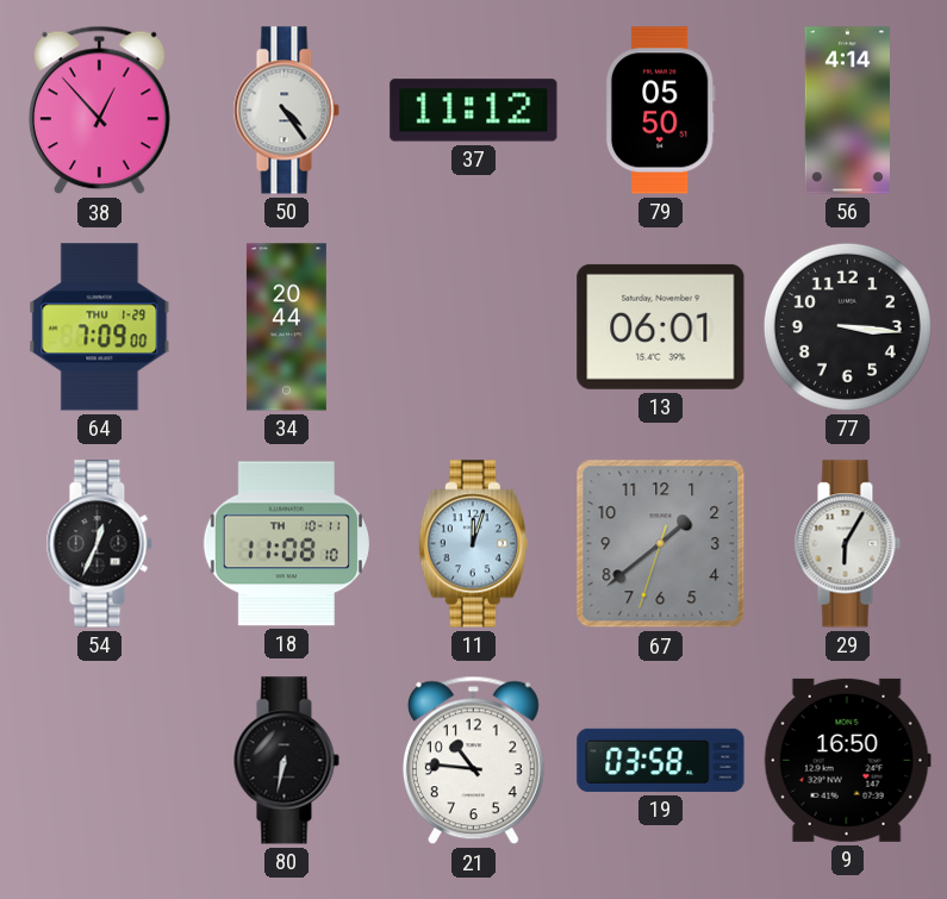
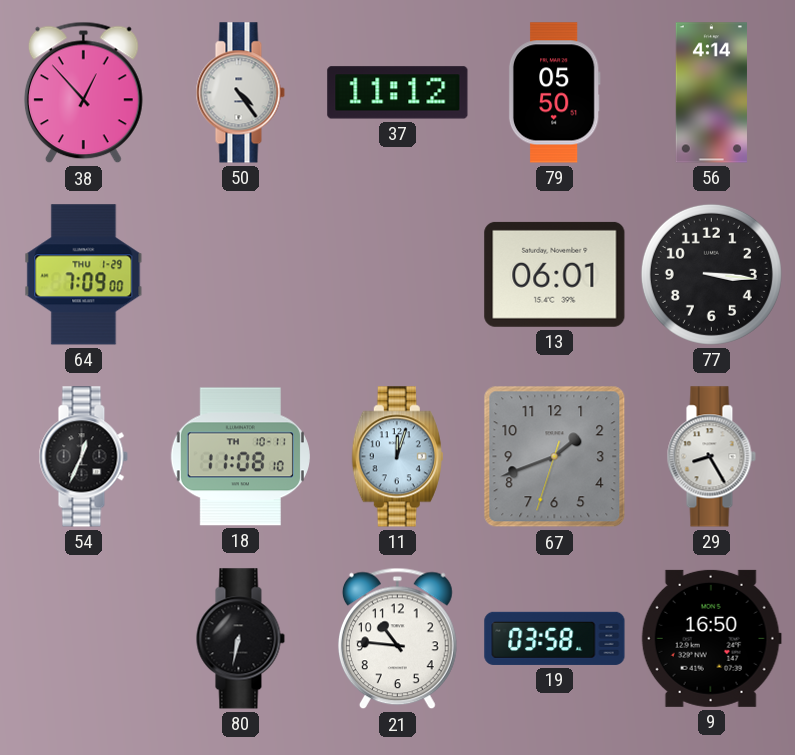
34: 20:44 -> none
67: 1:38 -> 1:41
29: 6:05 -> 8:25
